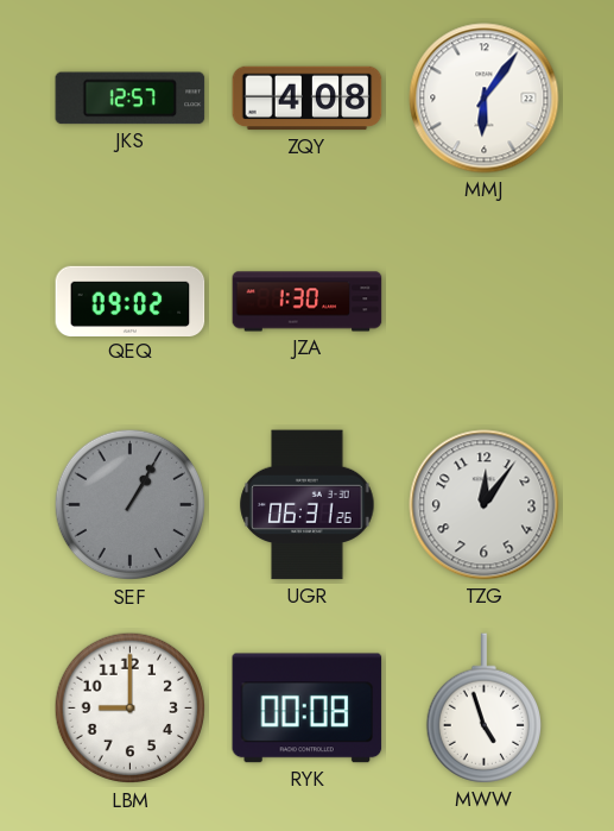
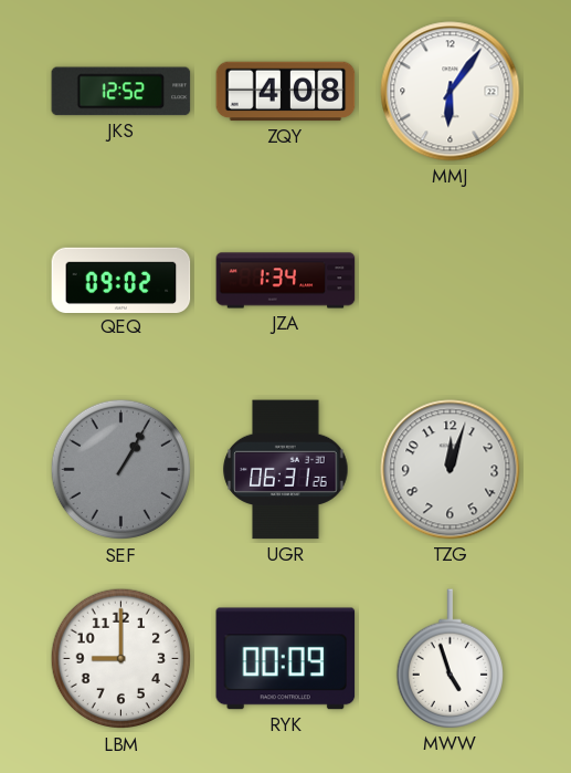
JKS: 12:57 -> 12:52
JZA: 1:30 -> 1:34
TZG: 12:06 -> 12:03
RYK: 00:08 -> 00:09
